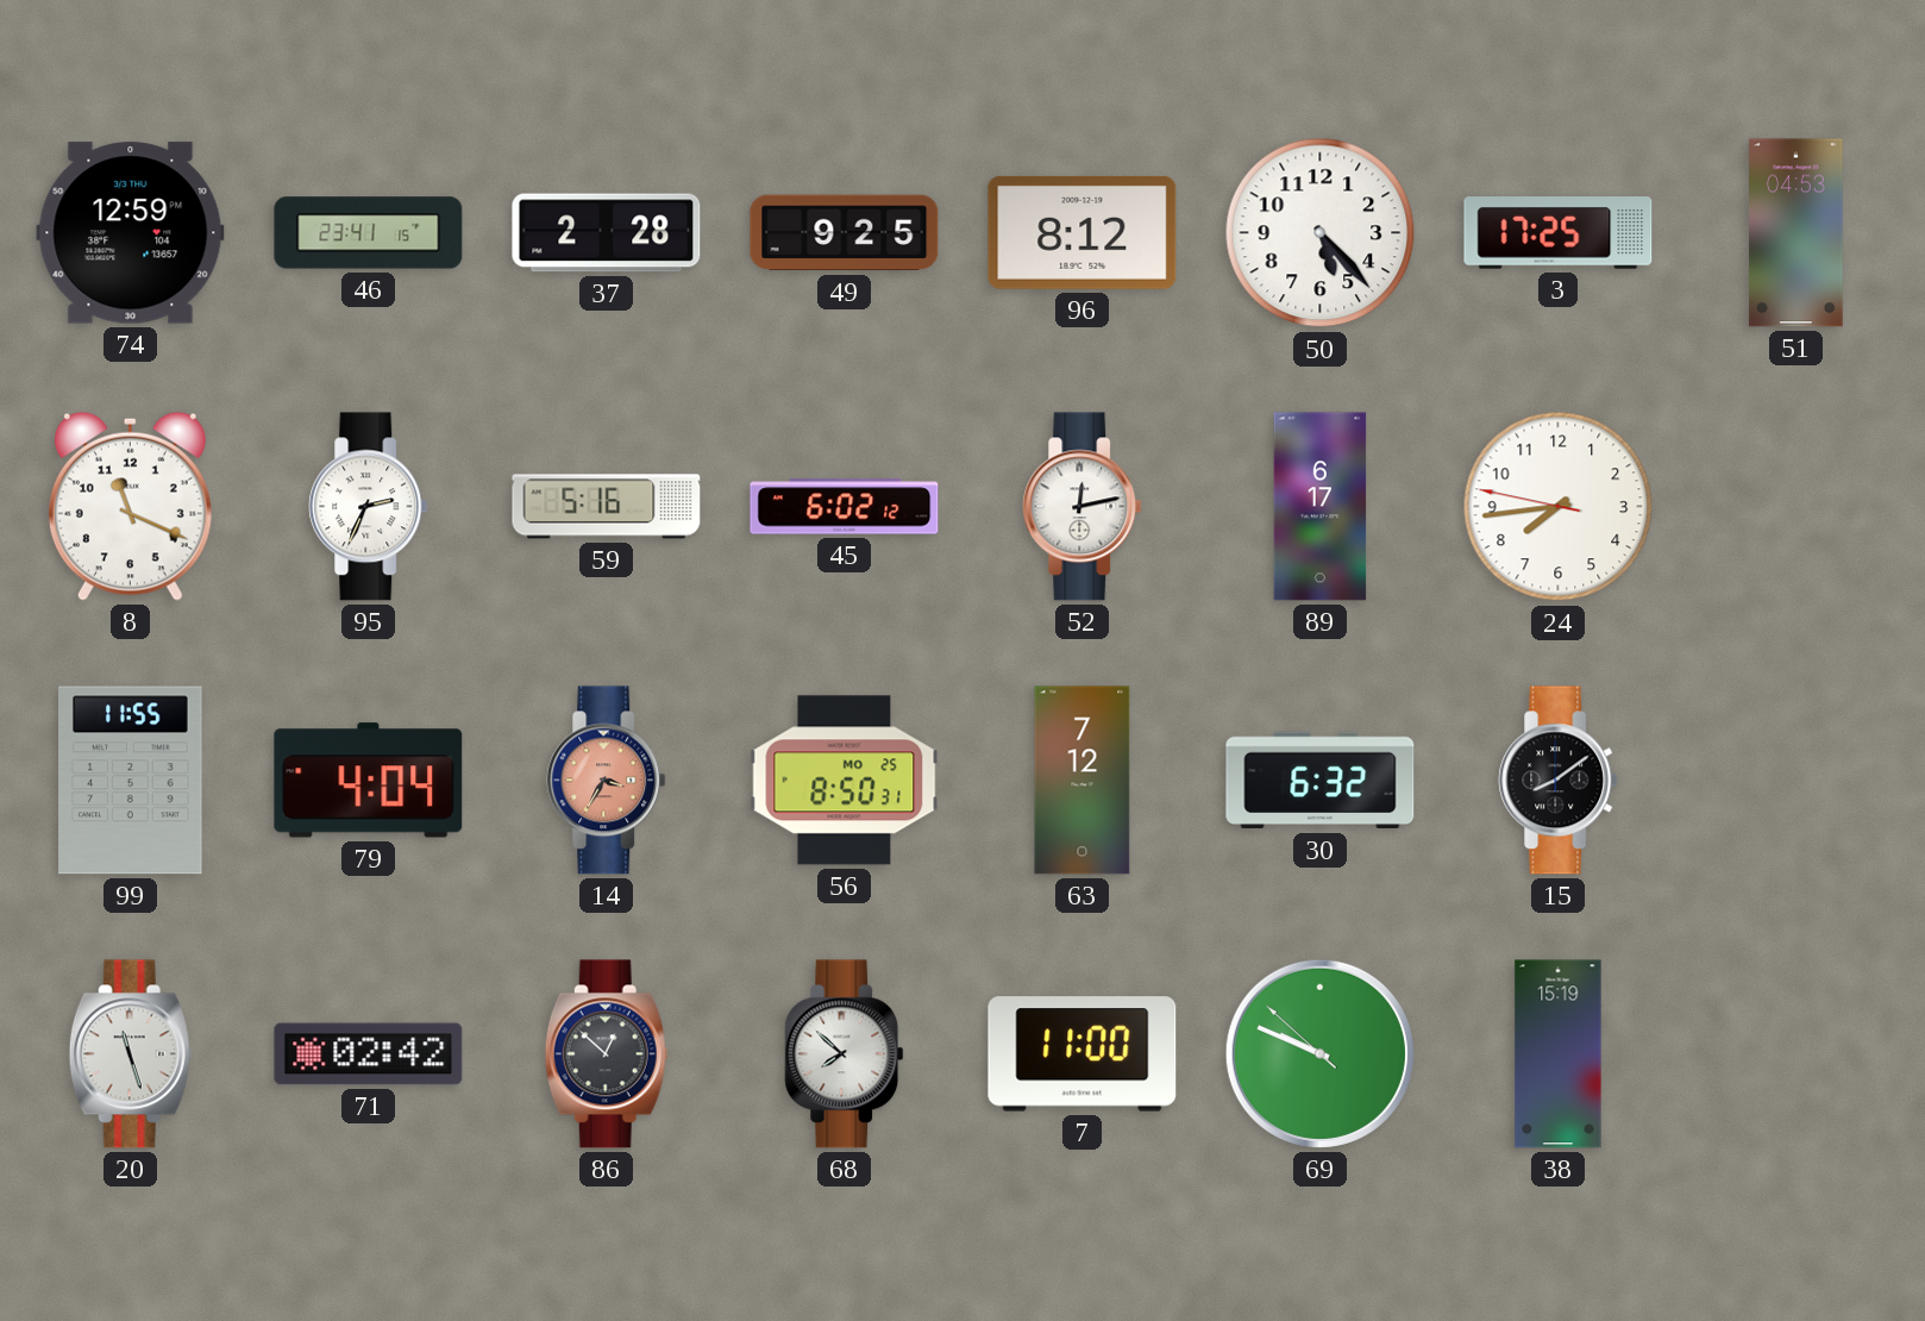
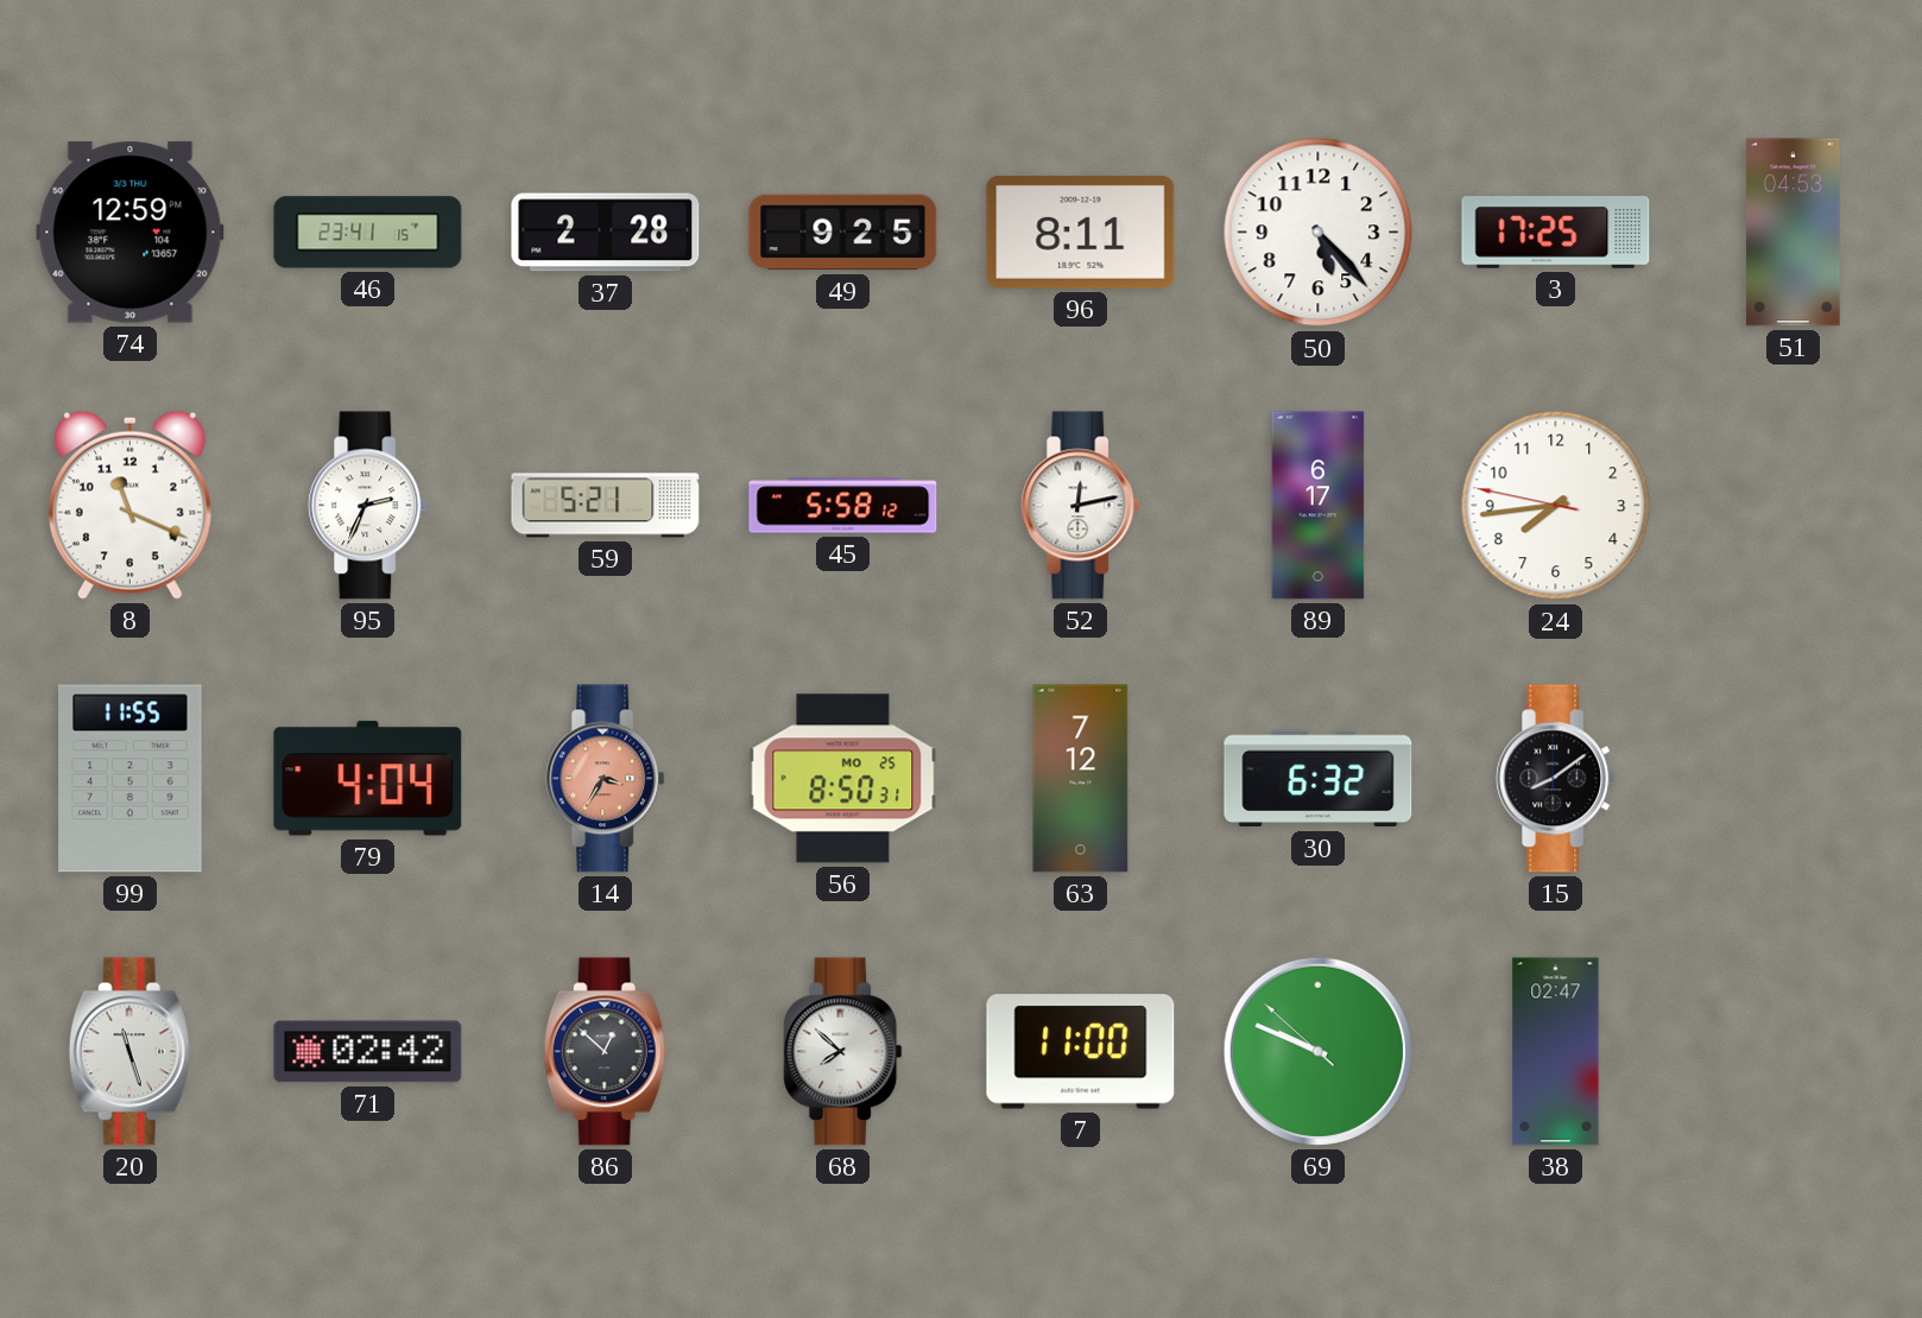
96: 8:12 -> 8:11
59: 5:16 -> 5:21
45: 6:02 -> 5:58
38: 15:19 -> 02:47
